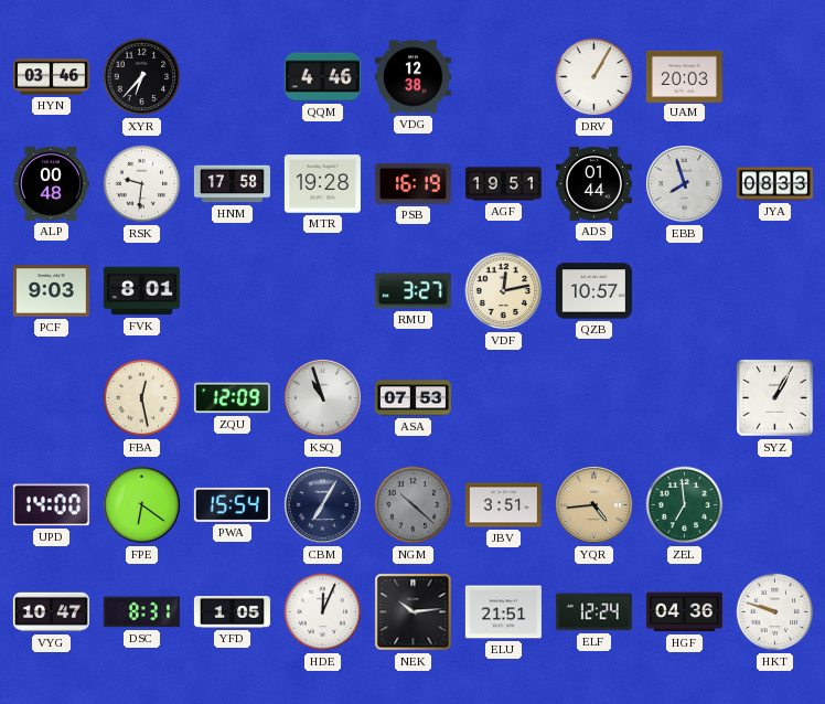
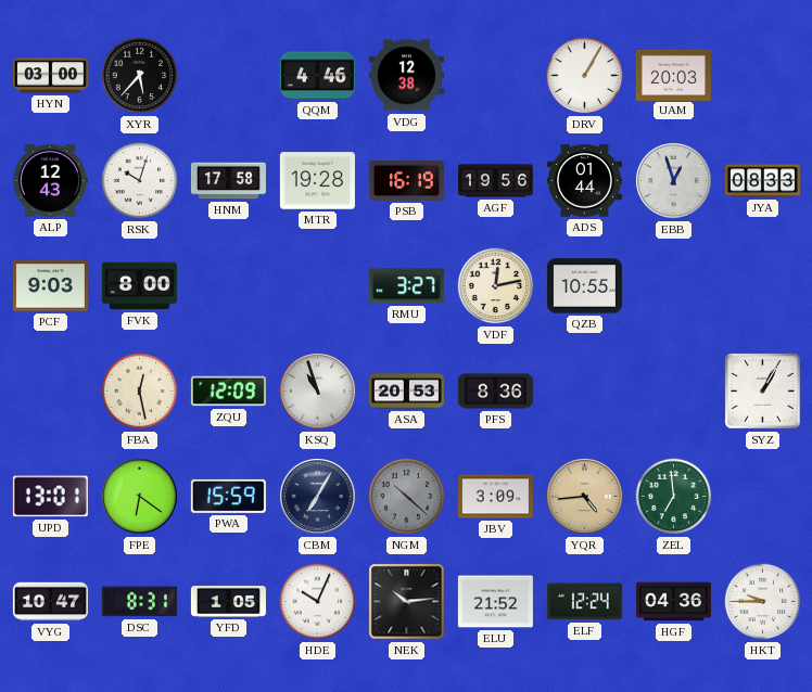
HYN: 03:46 -> 03:00
XYR: 6:37 -> 5:37
ALP: 00:48 -> 12:43
RSK: 9:31 -> 10:03
AGF: 19:51 -> 19:56
EBB: 7:57 -> 12:57
FVK: 8:01 -> 8:00
QZB: 10:57 -> 10:55
ASA: 07:53 -> 20:53
PFS: none -> 8:36
UPD: 14:00 -> 13:01
PWA: 15:54 -> 15:59
JBV: 3:51 -> 3:09
HDE: 12:04 -> 10:04
ELU: 21:51 -> 21:52
HKT: 9:48 -> 9:45
